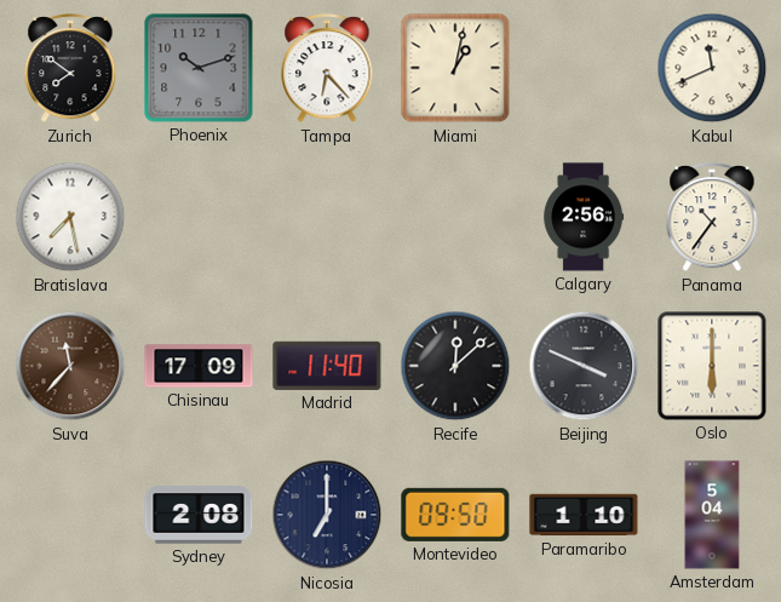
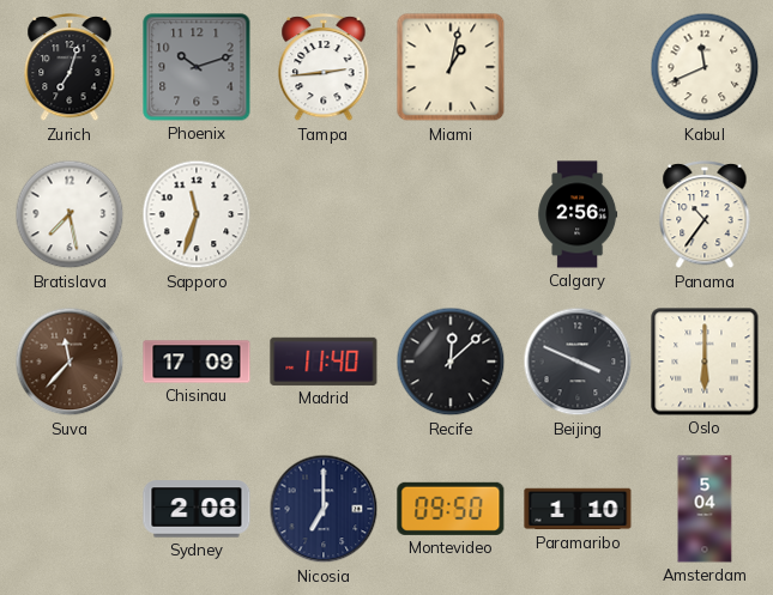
Zurich: 7:51 -> 7:03
Tampa: 6:23 -> 2:44
Sapporo: none -> 11:33
